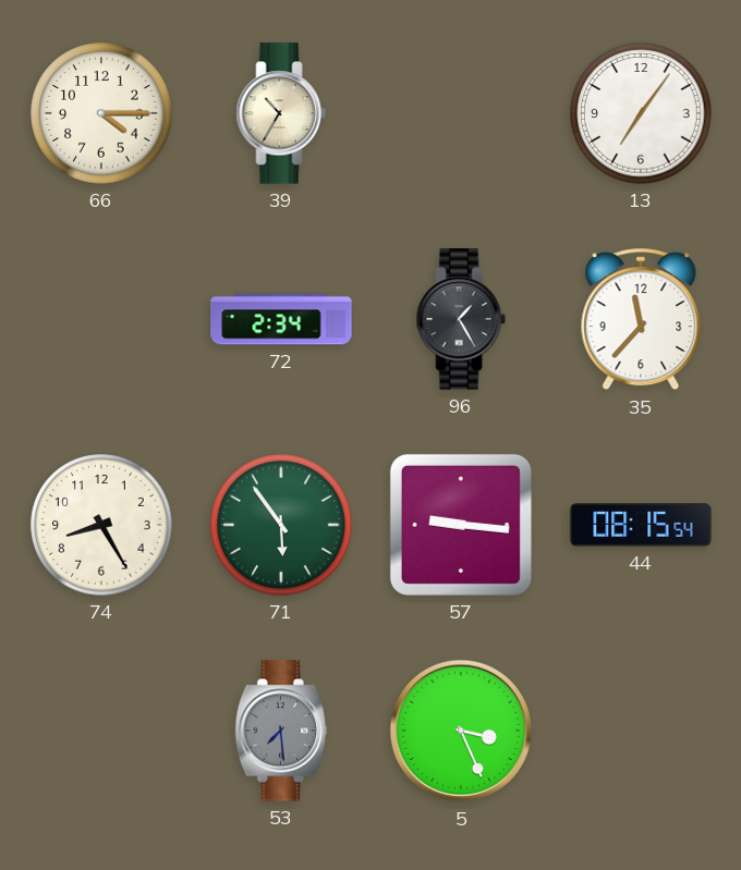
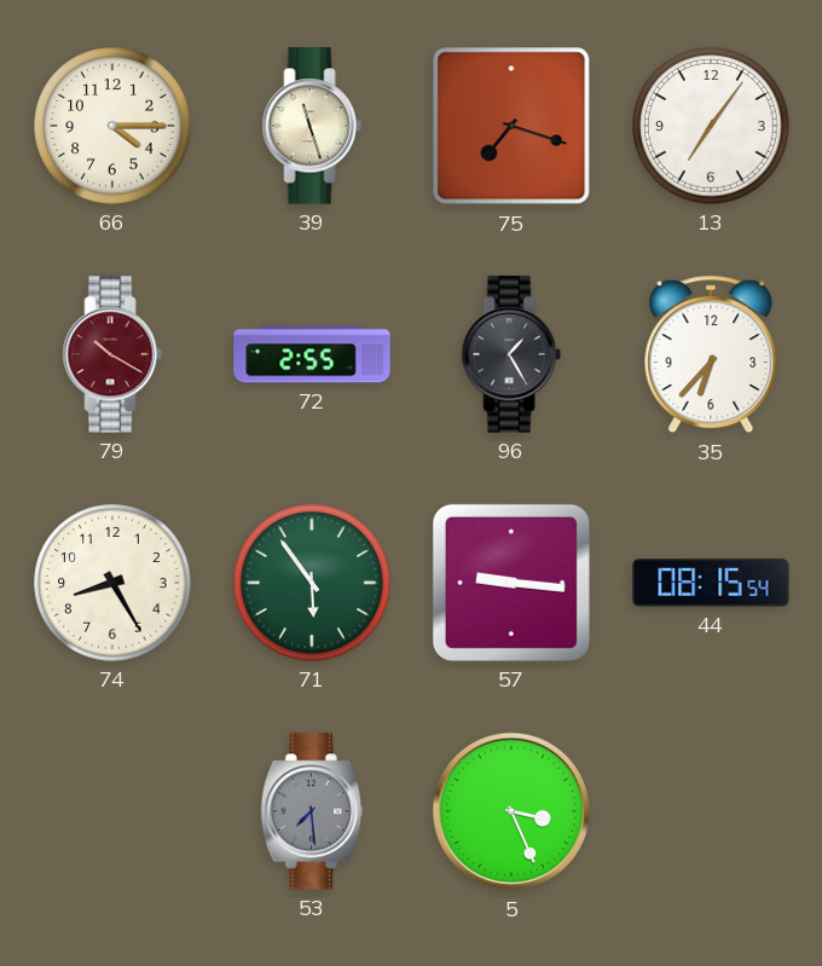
39: 10:35 -> 11:27
75: none -> 7:18
79: none -> 10:20
72: 2:34 -> 2:55
35: 11:37 -> 6:37
